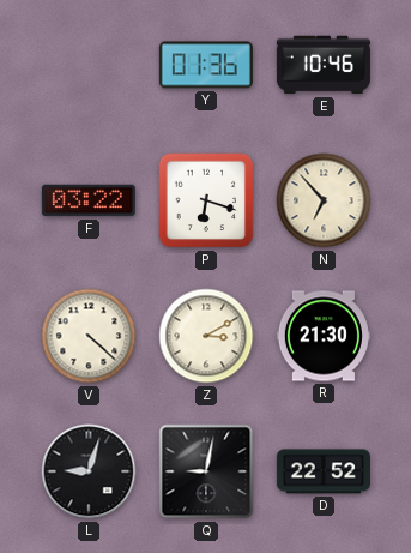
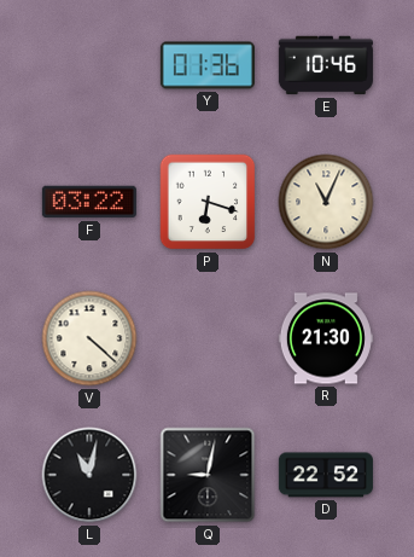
N: 6:53 -> 11:04
Z: 3:10 -> none
L: 9:03 -> 11:02
